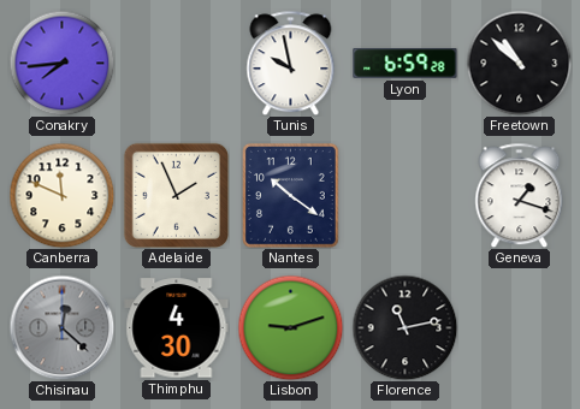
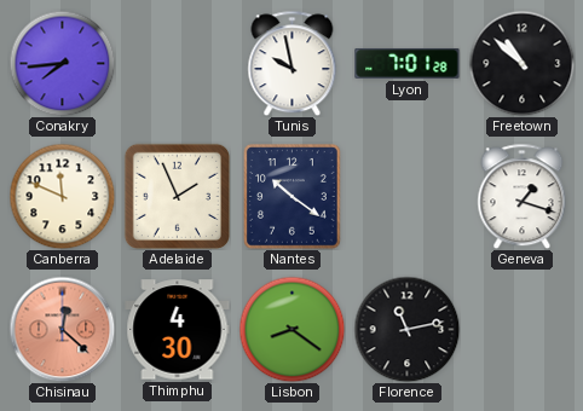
Lyon: 6:59 -> 7:01
Chisinau dial: grey -> salmon
Lisbon: 9:12 -> 8:21
